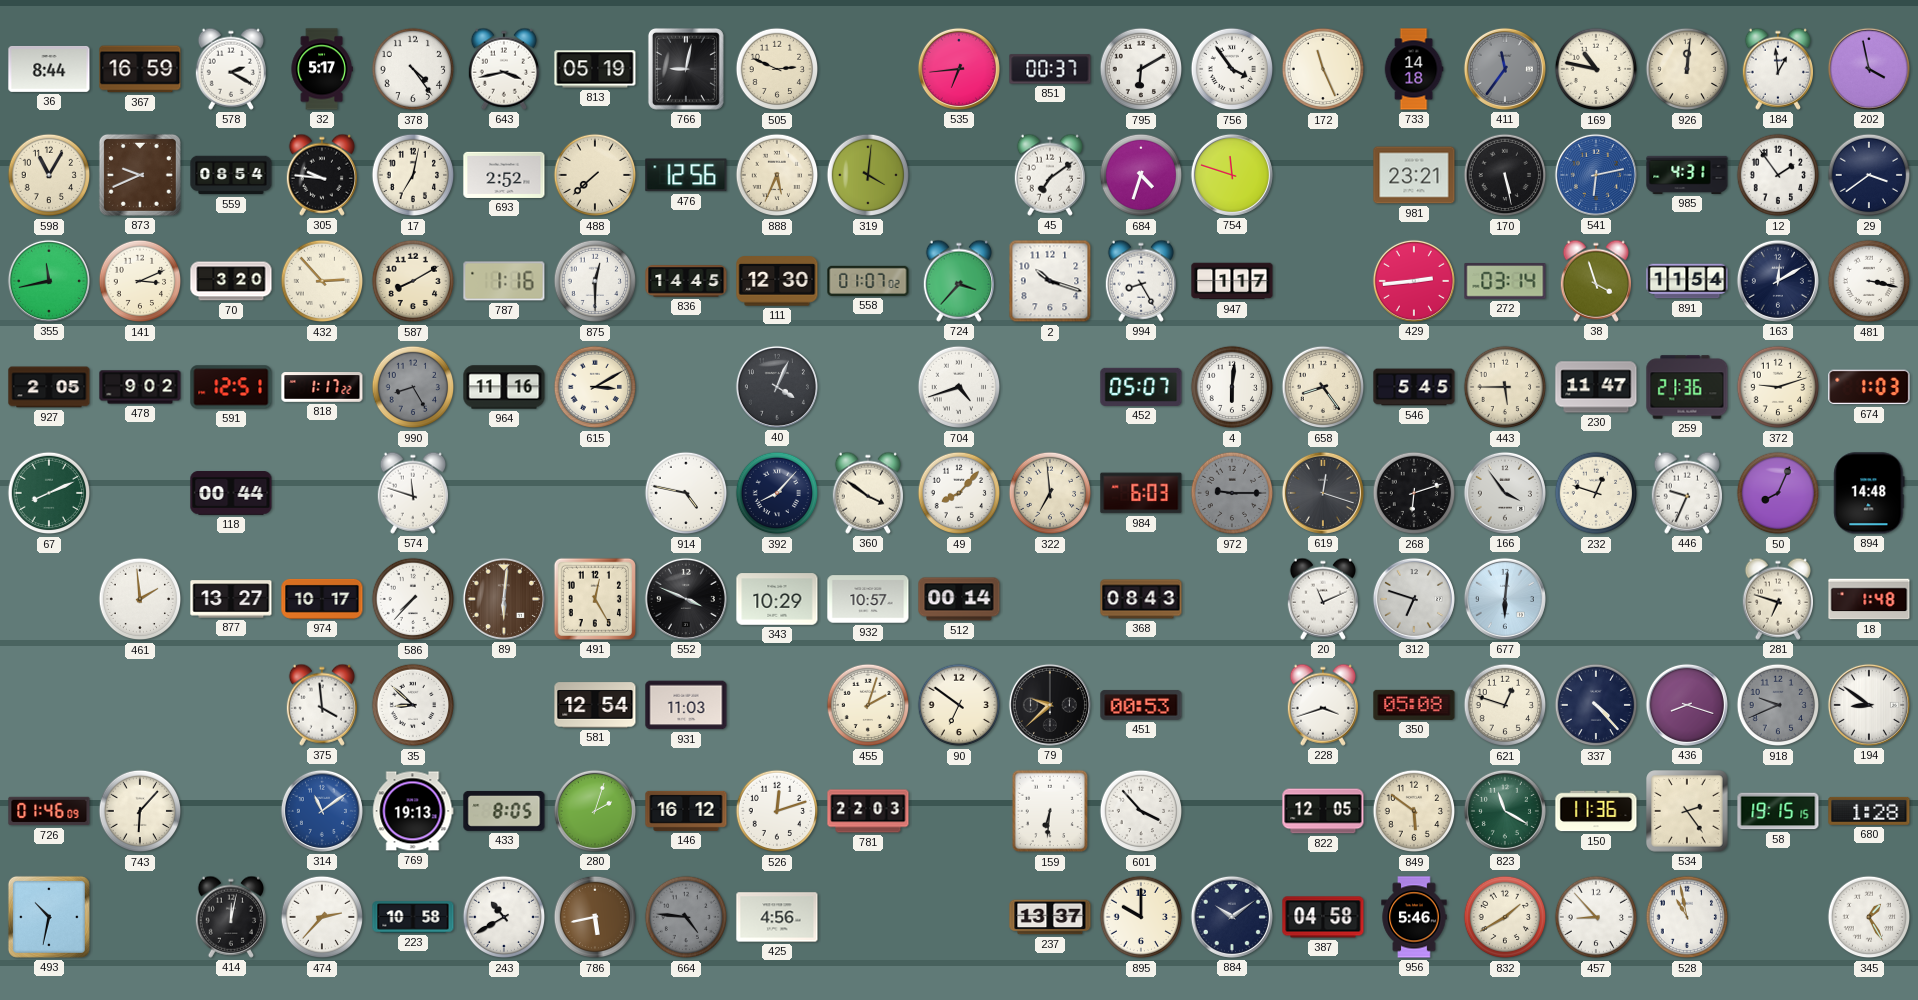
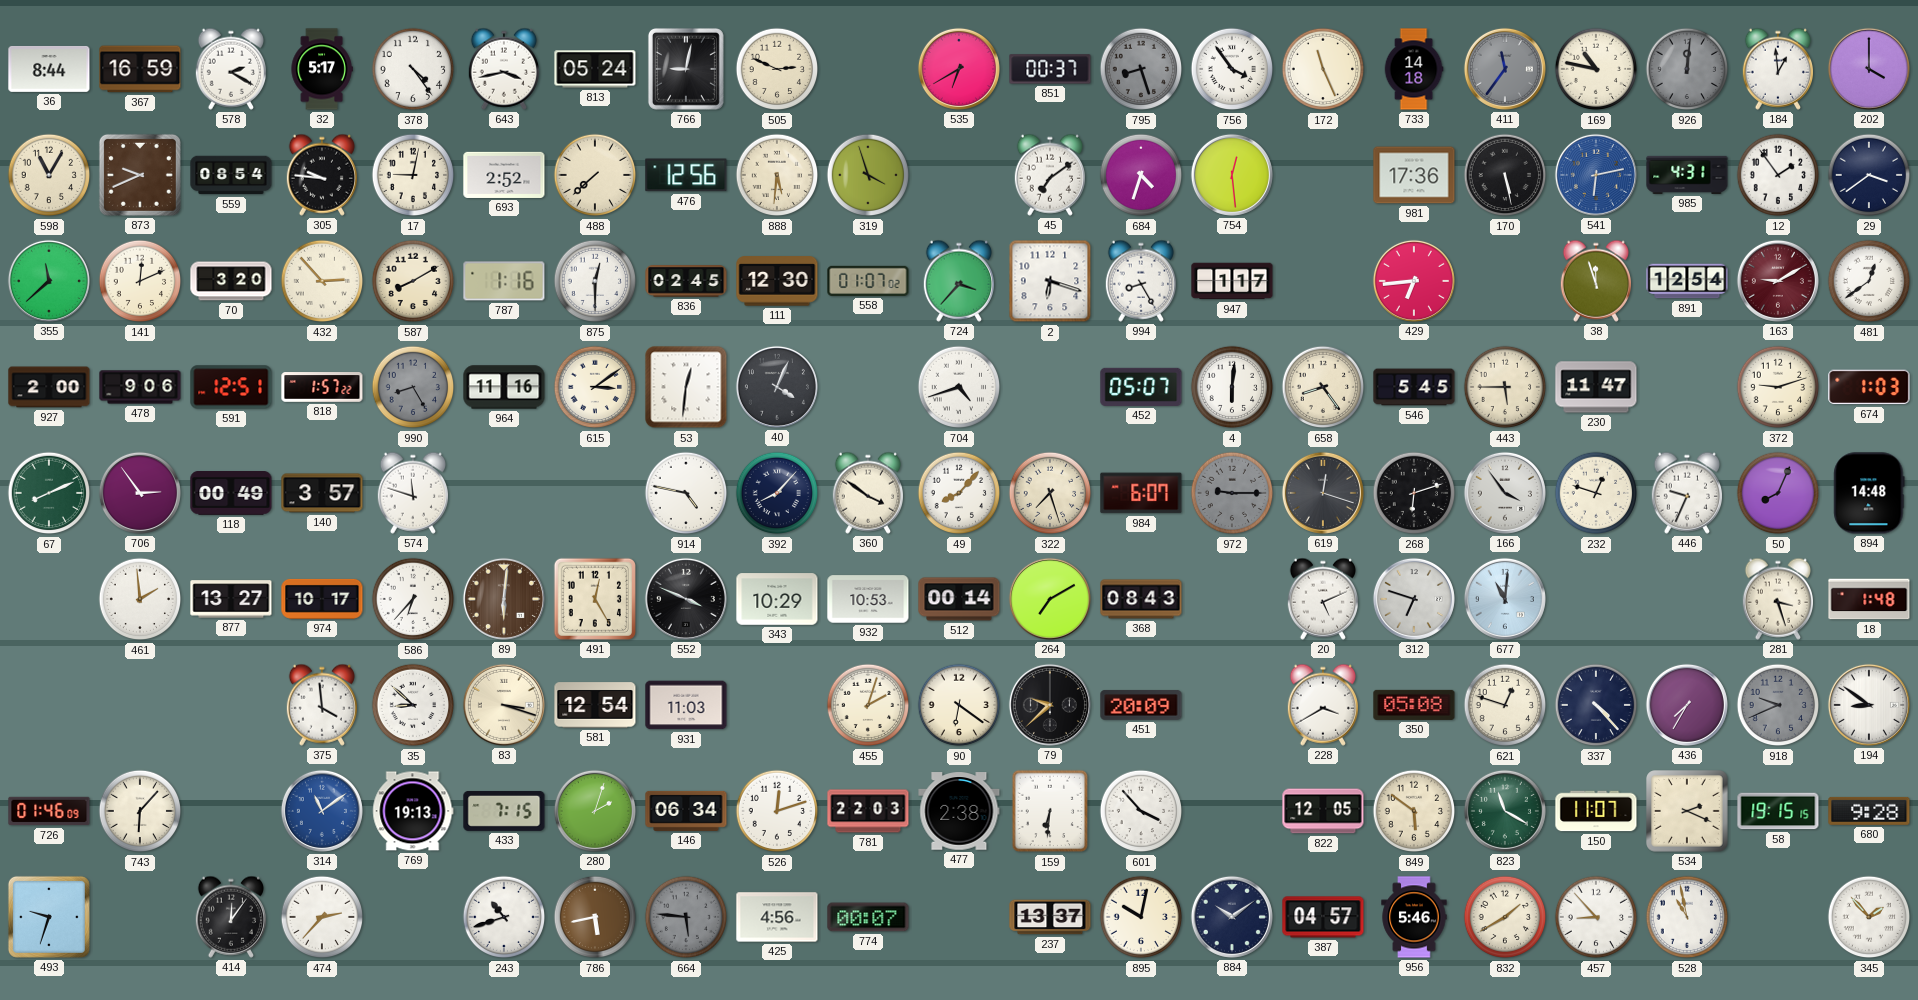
813: 05:19 -> 05:24
535: 6:44 -> 6:40
795: 6:10 -> 8:27
795 dial: white -> grey
926 dial: cream -> grey
202: 3:58 -> 4:00
17: 7:02 -> 9:02
888: 5:34 -> 5:31
319: 4:01 -> 3:57
754: 11:48 -> 12:29
981: 23:21 -> 17:36
355: 11:43 -> 11:38
141: 3:11 -> 12:11
836: 14:45 -> 02:45
2: 10:18 -> 6:18
429: 2:44 -> 6:44
272: 03:14 -> none
38: 3:57 -> 11:57
891: 11:54 -> 12:54
163: 12:10 -> 9:10
163 dial: navy -> burgundy
481: 3:17 -> 12:39
927: 2:05 -> 2:00
478: 9:02 -> 9:06
818: 1:17 -> 1:57
615: 3:10 -> 3:09
53: none -> 12:31
259: 21:36 -> none
706: none -> 2:54
118: 00:44 -> 00:49
140: none -> 3:57
322: 6:59 -> 7:27
984: 6:03 -> 6:07
586: 7:37 -> 6:37
932: 10:57 -> 10:53
264: none -> 7:10
20: 11:11 -> 5:11
677: 6:01 -> 11:01
281: 6:48 -> 3:27
83: none -> 3:18
90: 6:51 -> 6:21
451: 00:53 -> 20:09
228: 3:42 -> 3:40
436: 8:18 -> 7:35
433: 8:05 -> 7:15
146: 16:12 -> 06:34
477: none -> 2:38
150: 11:36 -> 11:07
534: 2:24 -> 2:19
680: 1:28 -> 9:28
493: 10:32 -> 9:33
414: 12:02 -> 12:06
223: 10:58 -> none
243: 10:40 -> 10:42
664: 4:46 -> 5:46
774: none -> 00:07
895: 10:00 -> 10:02
387: 04:58 -> 04:57
345: 1:25 -> 1:53
